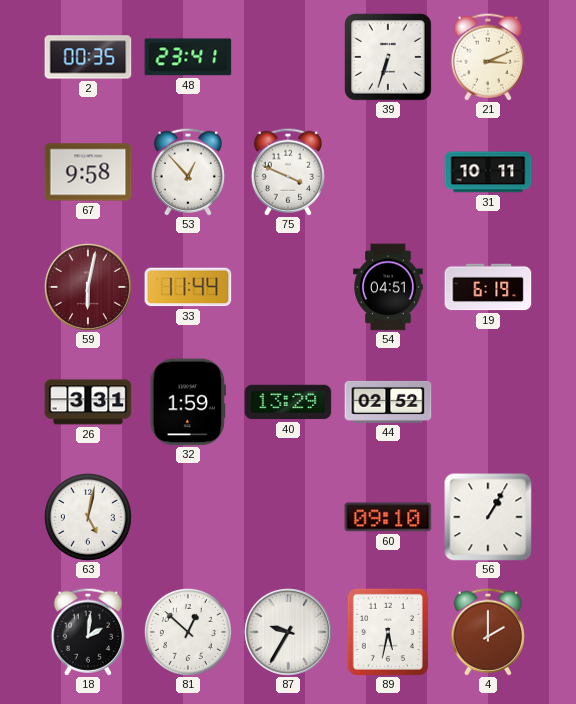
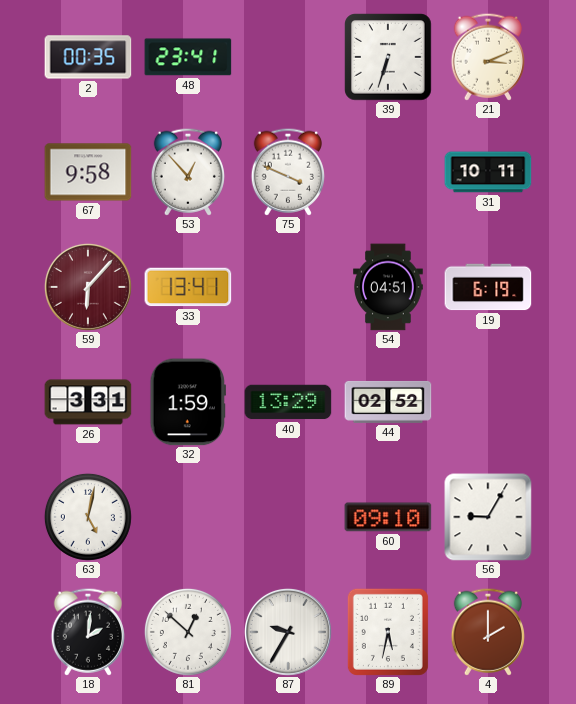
59: 6:02 -> 6:07
33: 11:44 -> 13:41
56: 1:05 -> 9:05
